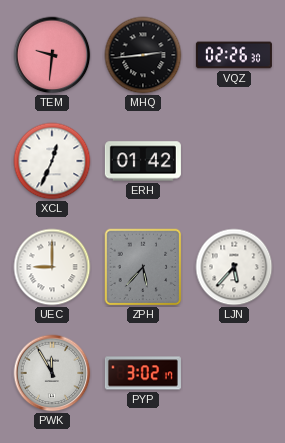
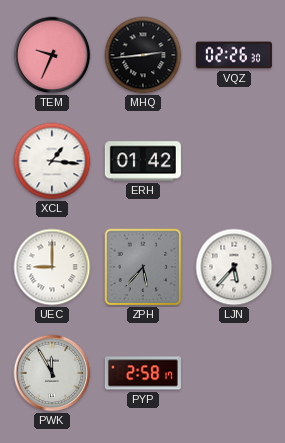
TEM: 9:31 -> 9:34
XCL: 12:34 -> 1:16
PYP: 3:02 -> 2:58
